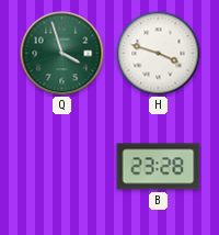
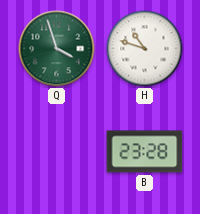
H: 3:48 -> 10:48
